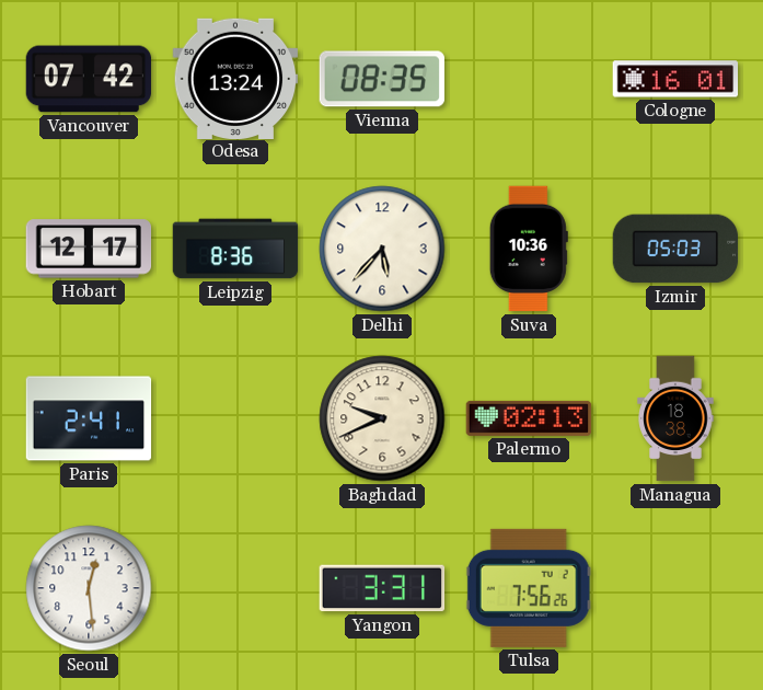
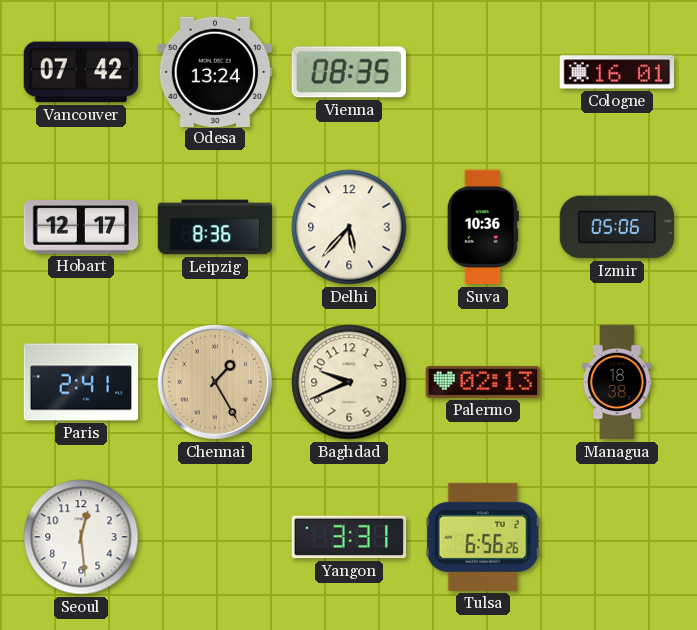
Izmir: 05:03 -> 05:06
Chennai: none -> 1:25
Tulsa: 7:56 -> 6:56
